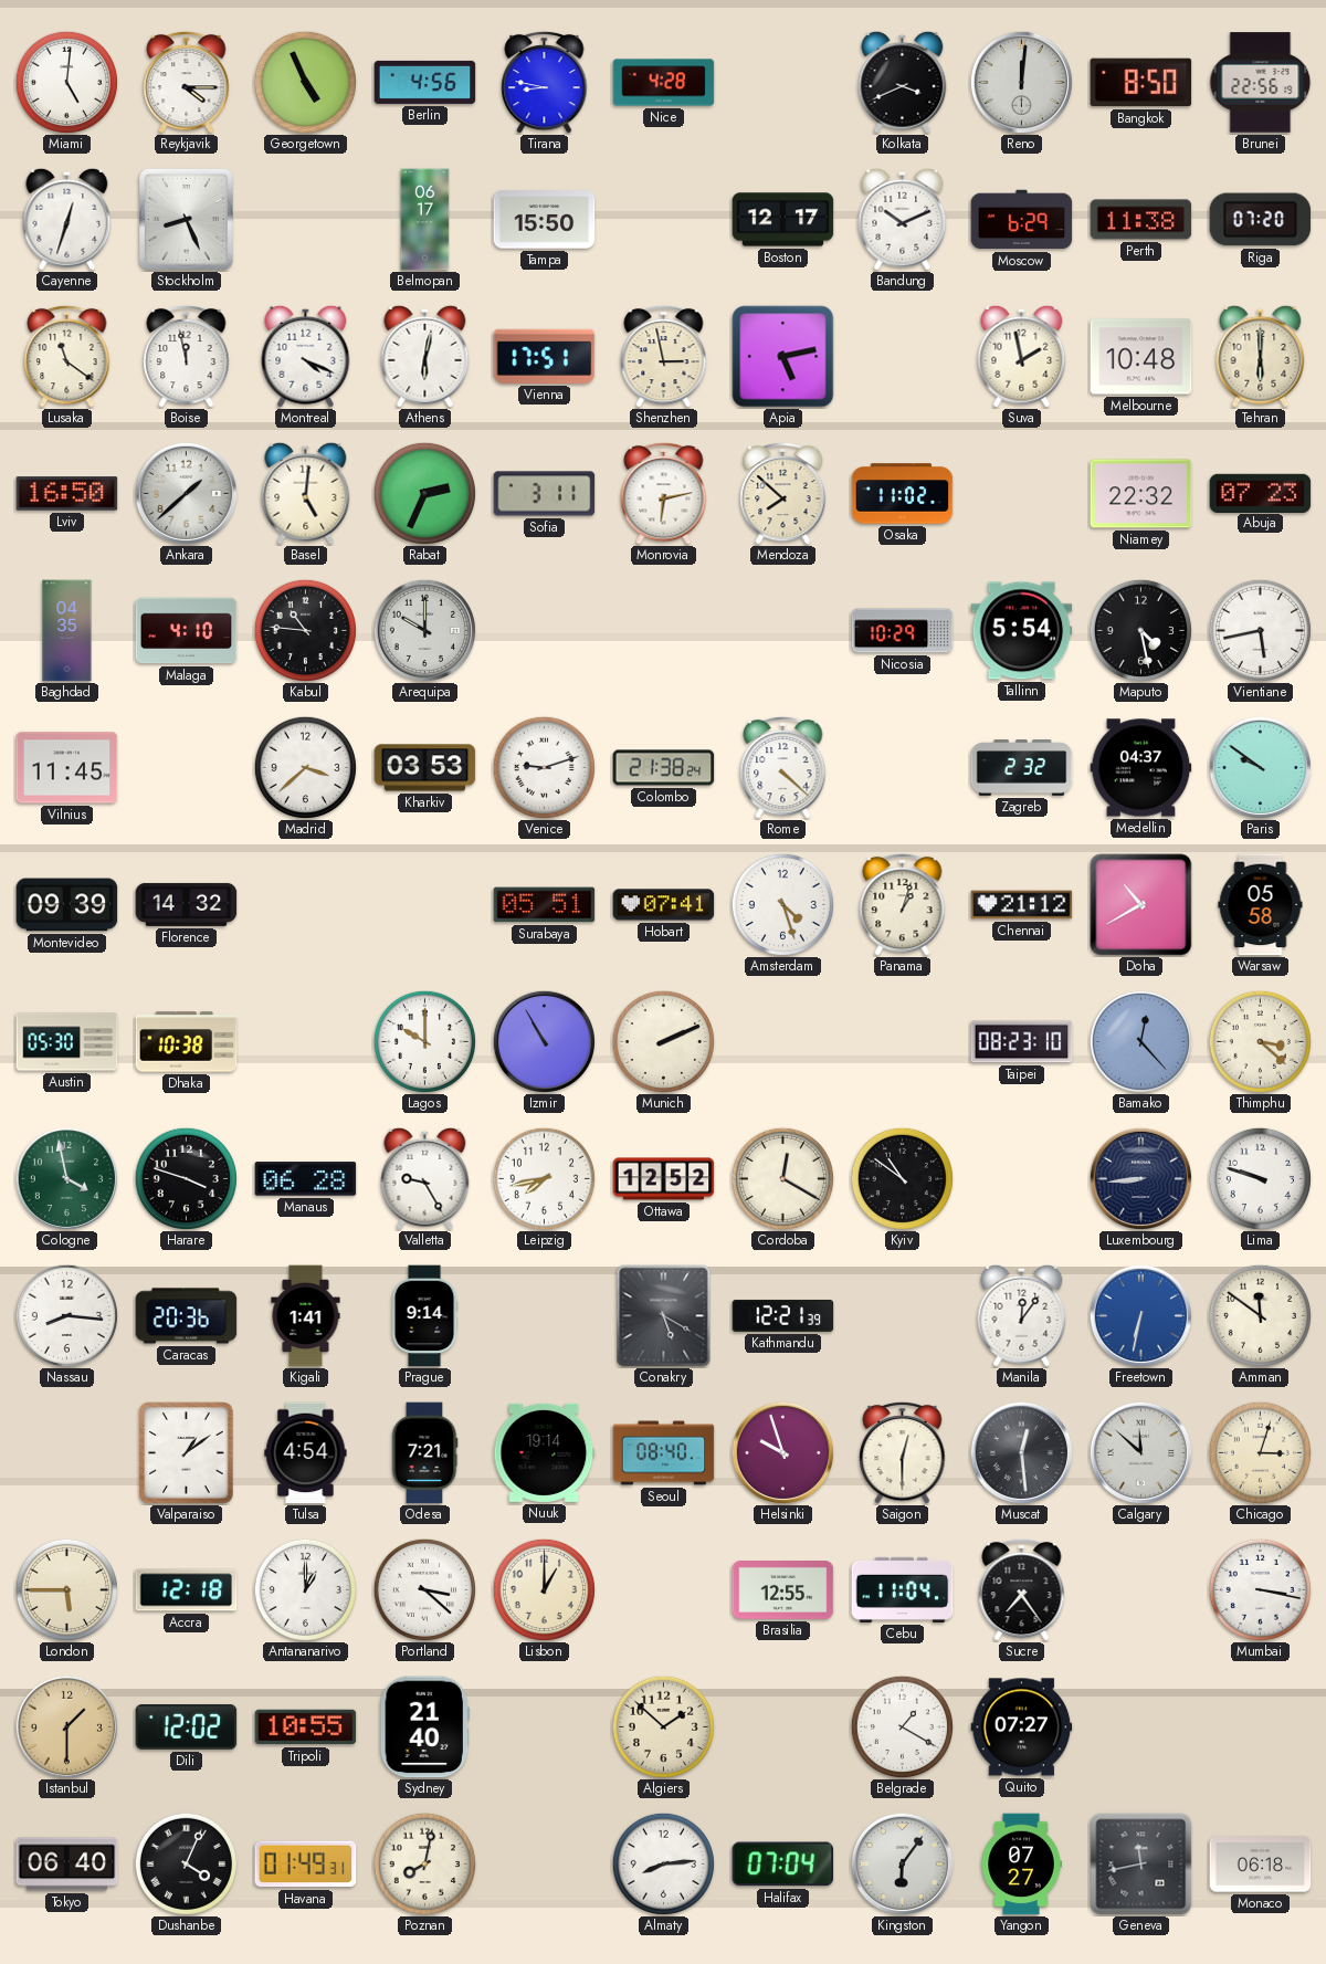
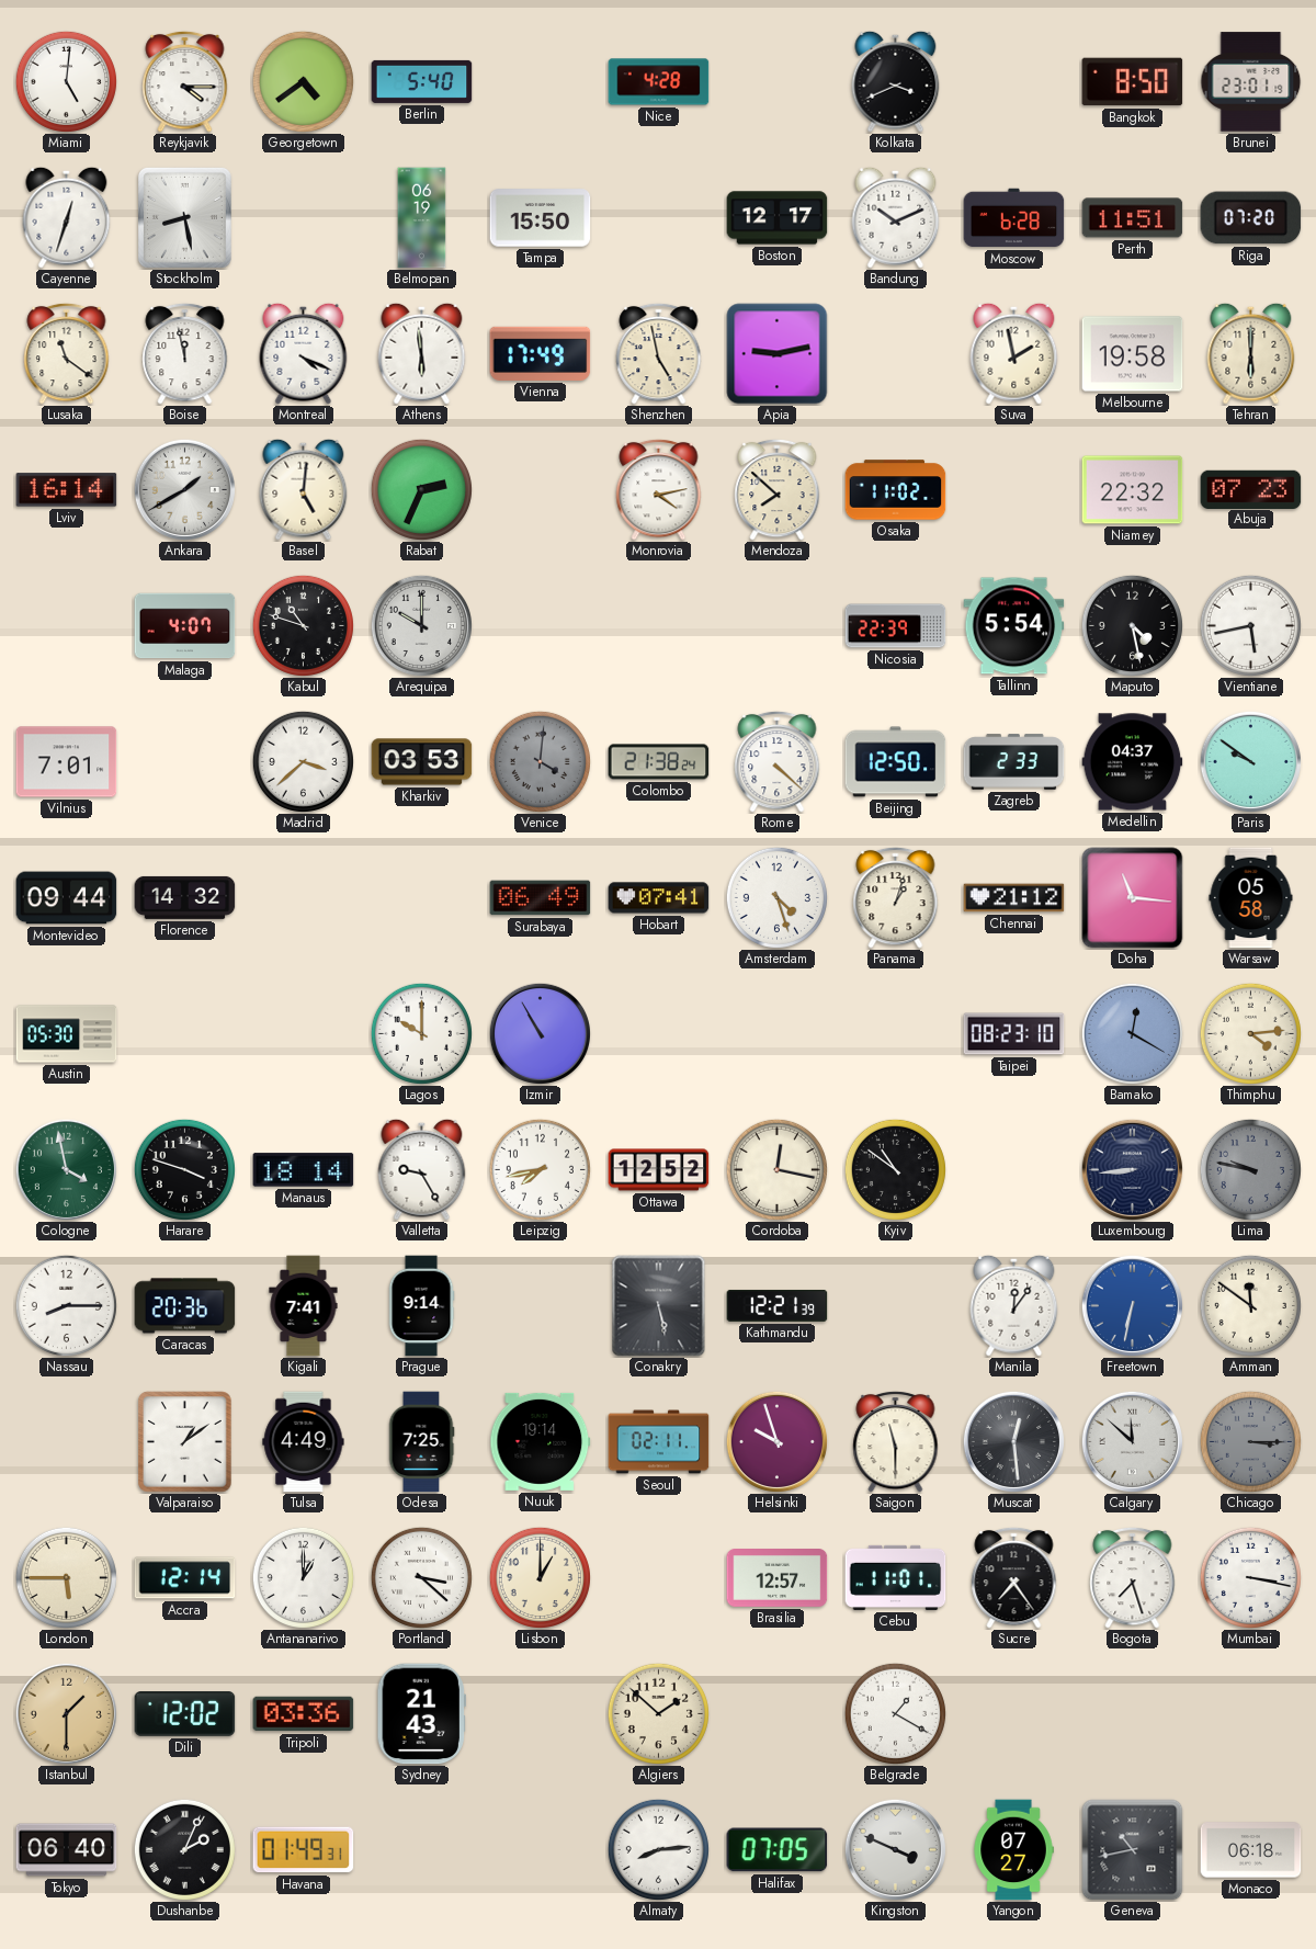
Georgetown: 4:56 -> 4:39
Berlin: 4:56 -> 5:40
Tirana: 8:47 -> none
Reno: 12:01 -> none
Brunei: 22:56 -> 23:01
Stockholm: 8:26 -> 8:28
Belmopan: 06:17 -> 06:19
Moscow: 6:29 -> 6:28
Perth: 11:38 -> 11:51
Athens: 6:02 -> 5:59
Vienna: 17:51 -> 17:49
Shenzhen: 2:58 -> 4:58
Apia: 5:13 -> 9:13
Melbourne: 10:48 -> 19:58
Lviv: 16:50 -> 16:14
Ankara: 1:38 -> 1:40
Sofia: 3:11 -> none
Monrovia: 6:13 -> 4:13
Baghdad: 04:35 -> none
Malaga: 4:10 -> 4:07
Kabul: 10:46 -> 10:48
Nicosia: 10:29 -> 22:39
Vilnius: 11:45 -> 7:01
Venice: 9:12 -> 4:01
Venice dial: white -> grey
Beijing: none -> 12:50
Zagreb: 2:32 -> 2:33
Montevideo: 09:39 -> 09:44
Surabaya: 05:51 -> 06:49
Doha: 10:40 -> 11:16
Dhaka: 10:38 -> none
Munich: 2:11 -> none
Bamako: 12:23 -> 12:20
Thimphu: 3:22 -> 4:14
Manaus: 06:28 -> 18:14
Cordoba: 12:20 -> 12:17
Lima: 9:48 -> 9:47
Lima dial: white -> grey
Nassau: 8:16 -> 8:15
Kigali: 1:41 -> 7:41
Conakry: 5:20 -> 5:28
Tulsa: 4:54 -> 4:49
Odesa: 7:21 -> 7:25
Seoul: 08:40 -> 02:11
Saigon: 12:30 -> 11:30
Chicago: 3:03 -> 3:15
Chicago dial: cream -> grey
Accra: 12:18 -> 12:14
Brasilia: 12:55 -> 12:57
Cebu: 11:04 -> 11:01
Bogota: none -> 7:27
Tripoli: 10:55 -> 03:36
Sydney: 21:40 -> 21:43
Quito: 07:27 -> none
Dushanbe: 4:04 -> 2:04
Poznan: 8:02 -> none
Halifax: 07:04 -> 07:05
Kingston: 6:06 -> 3:49
Geneva: 11:43 -> 10:43
